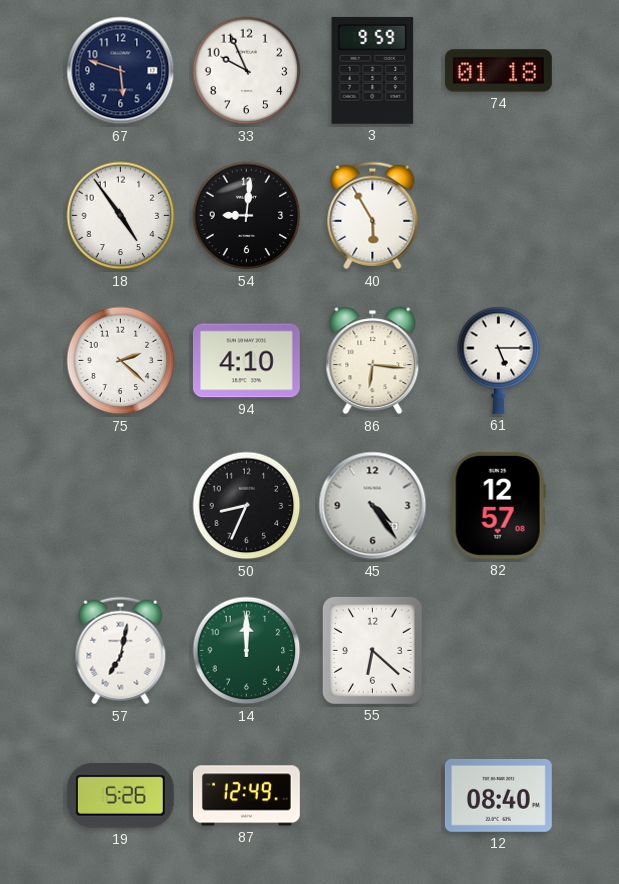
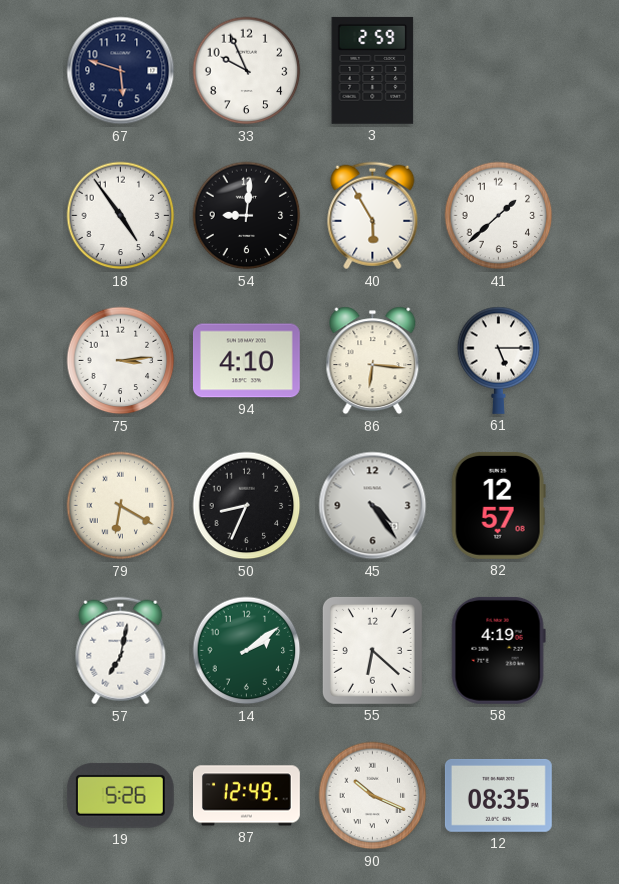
3: 9:59 -> 2:59
74: 01:18 -> none
41: none -> 1:38
75: 2:22 -> 3:14
79: none -> 6:20
14: 12:00 -> 2:09
58: none -> 4:19
90: none -> 10:19
12: 08:40 -> 08:35
